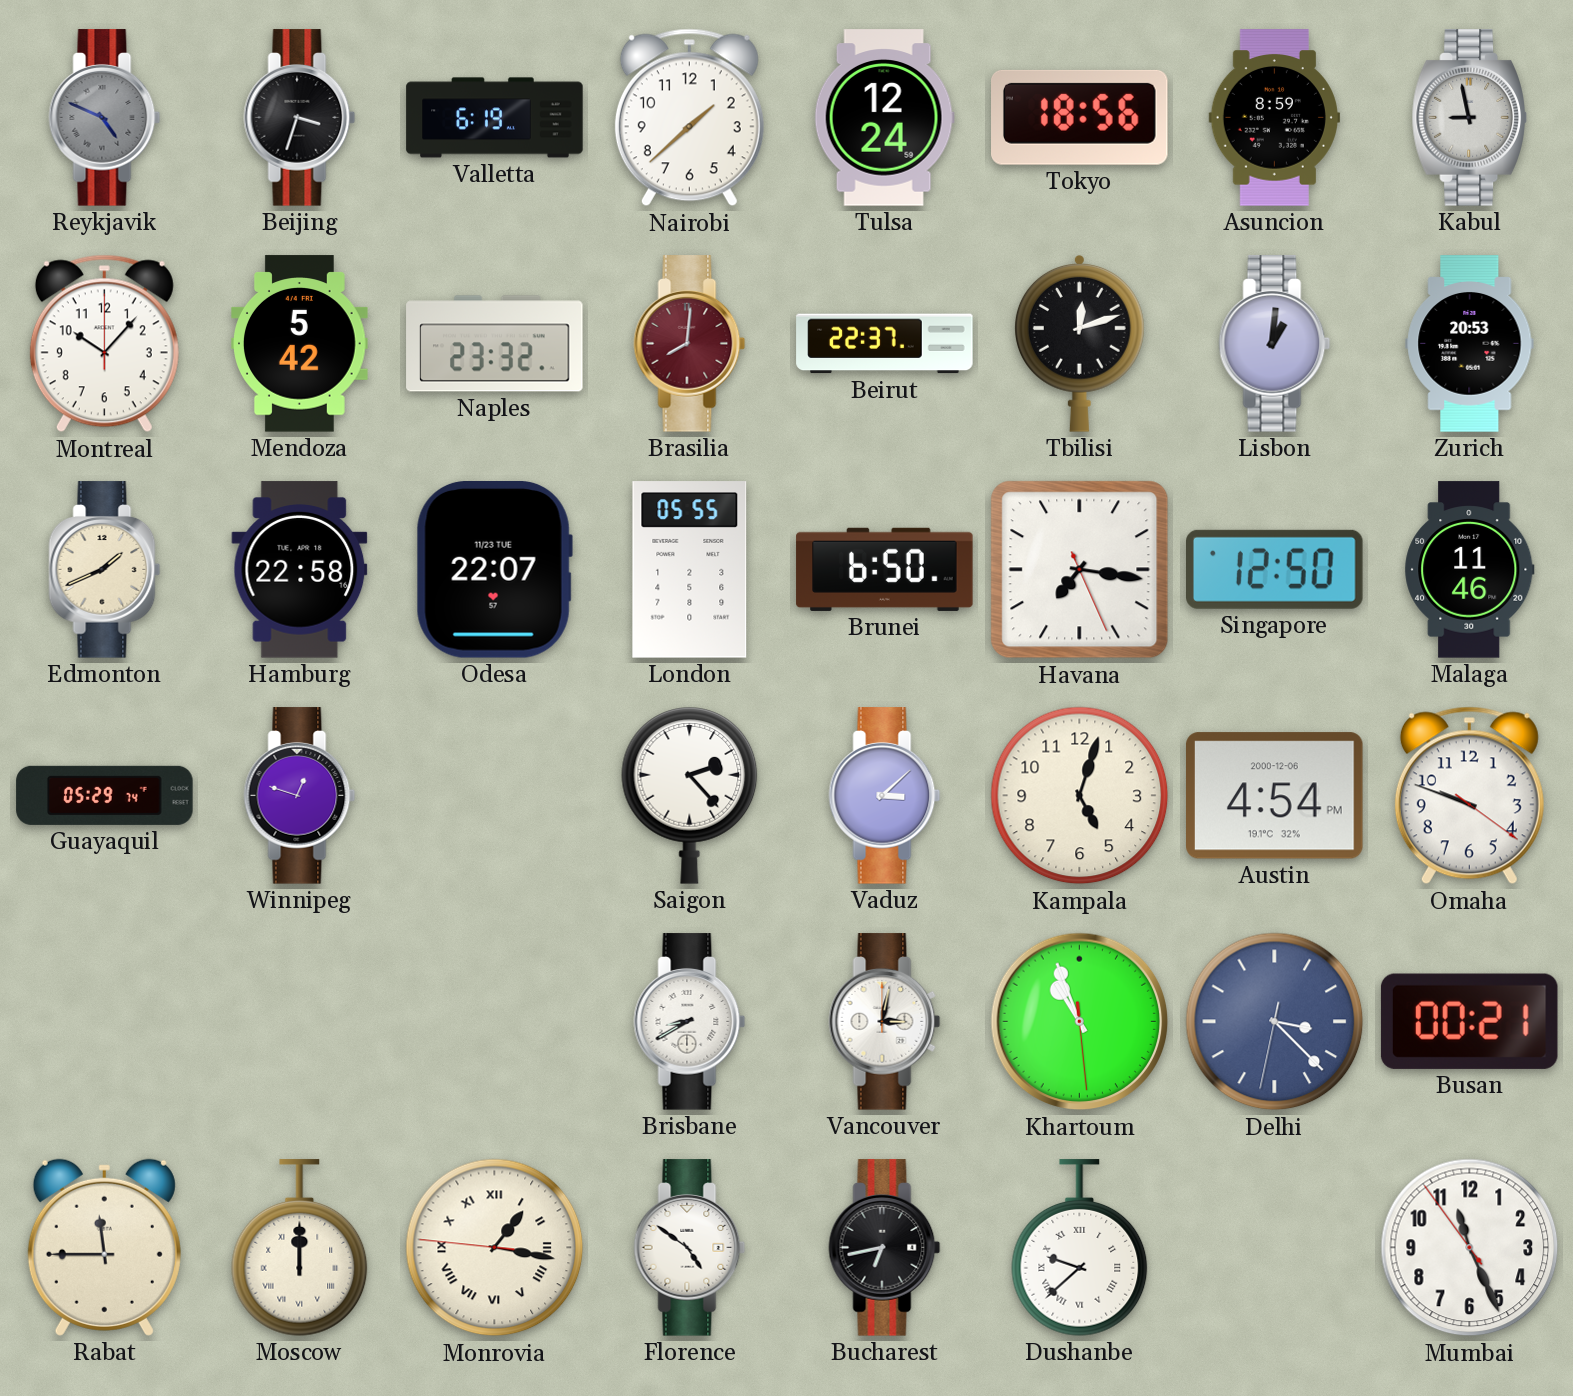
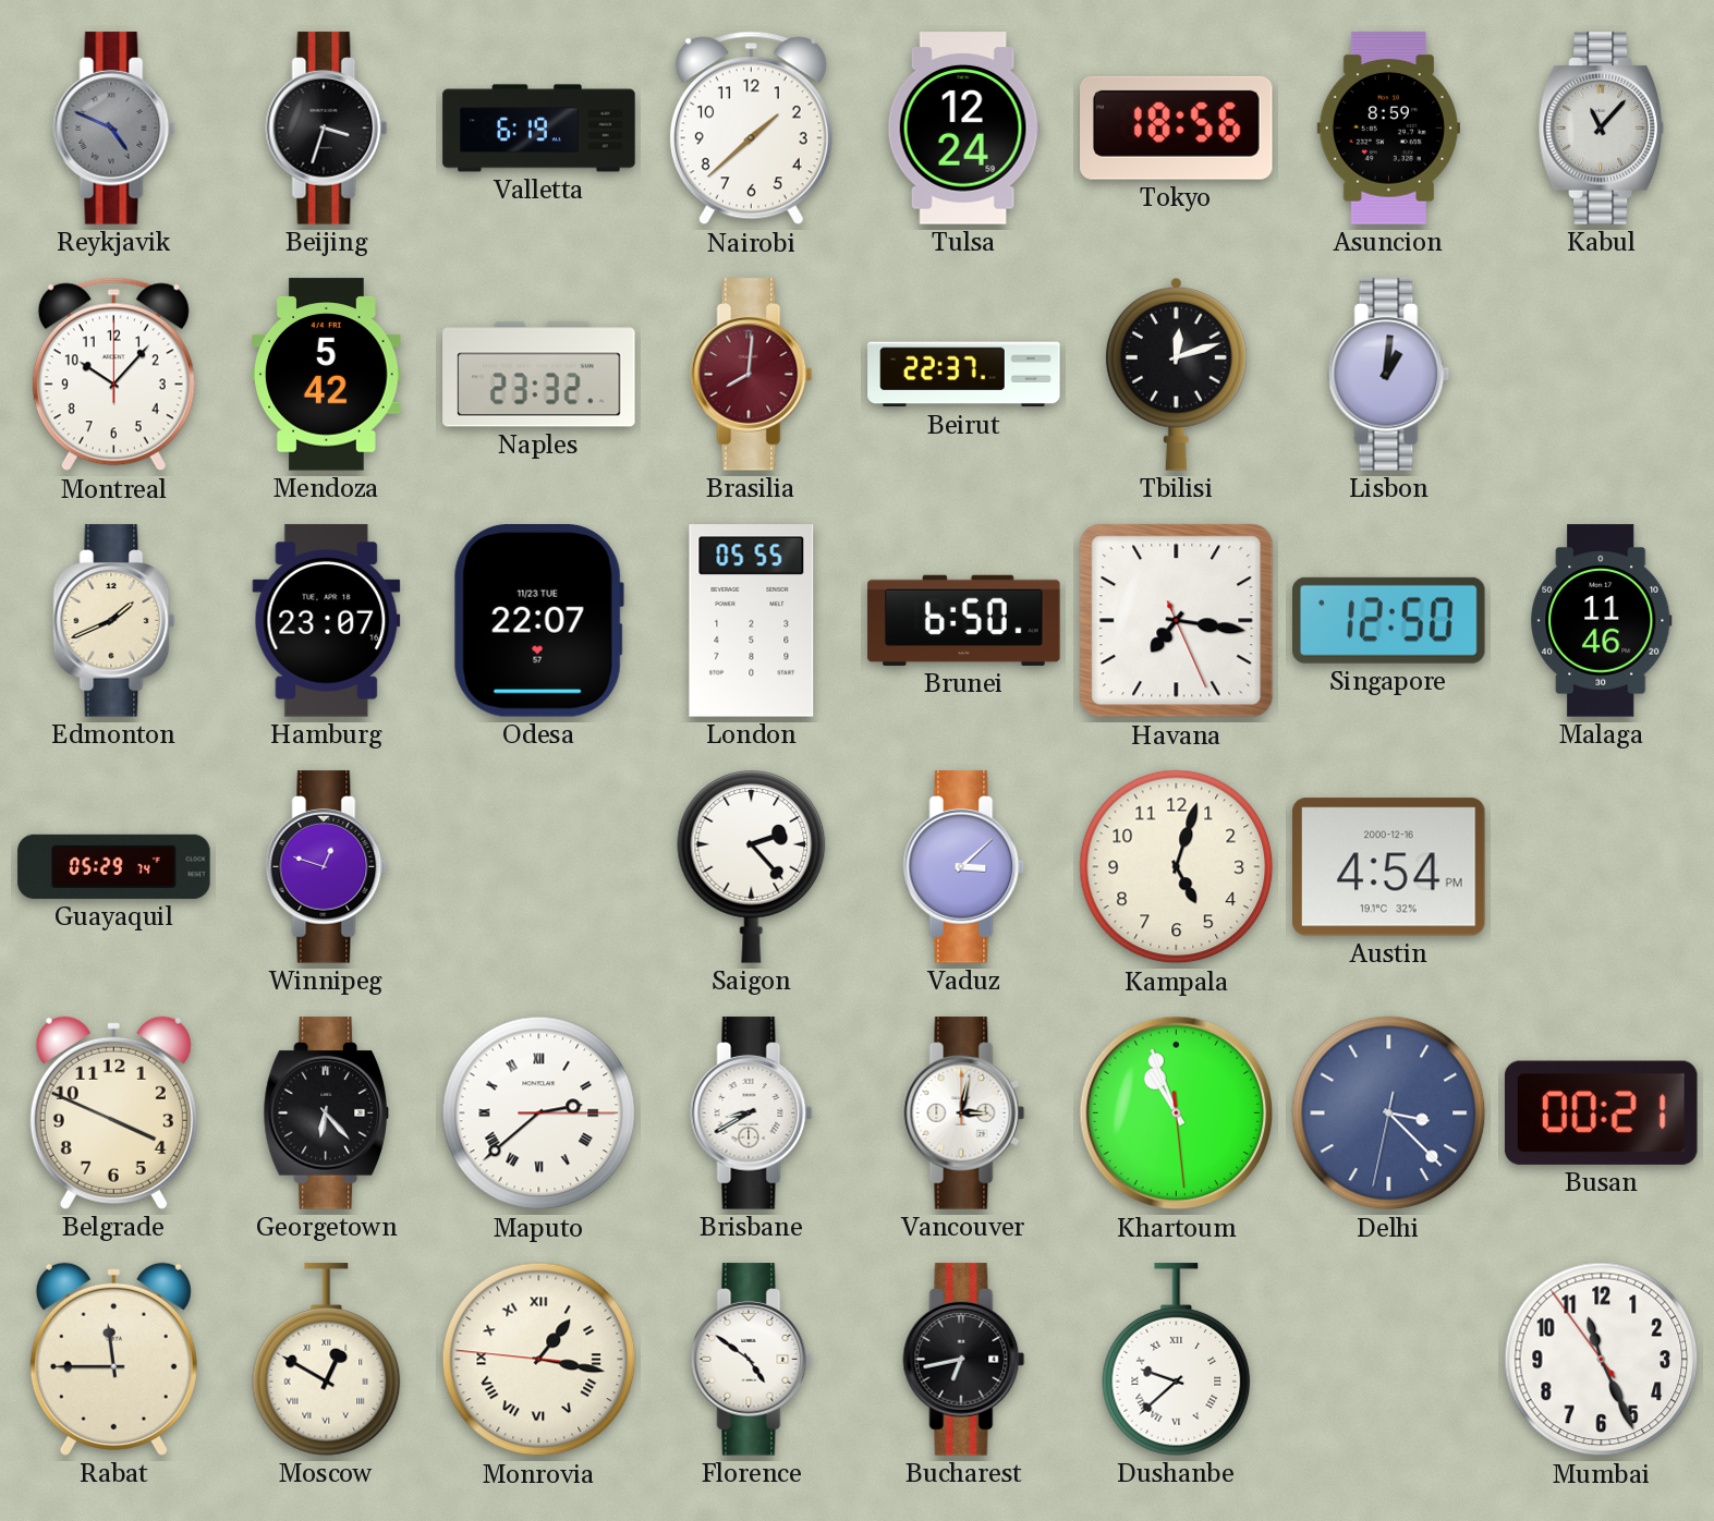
Kabul: 8:58 -> 11:07
Zurich: 20:53 -> none
Hamburg: 22:58 -> 23:07
Austin date: 2000-12-06 -> 2000-12-16
Omaha: 9:48 -> none
Belgrade: none -> 3:49
Georgetown: none -> 6:23
Maputo: none -> 2:38
Moscow: 12:00 -> 12:50
